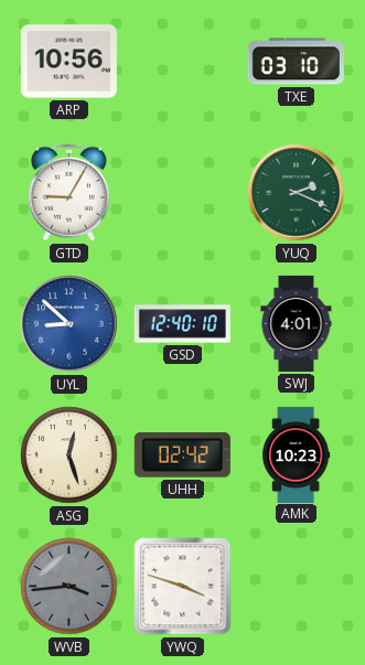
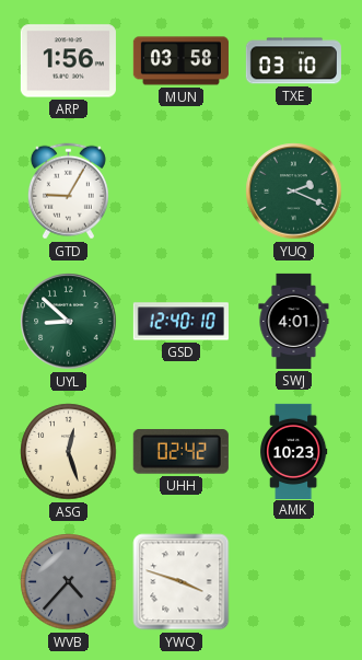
ARP: 10:56 -> 1:56
MUN: none -> 03:58
UYL dial: blue -> green
WVB: 3:44 -> 4:37
